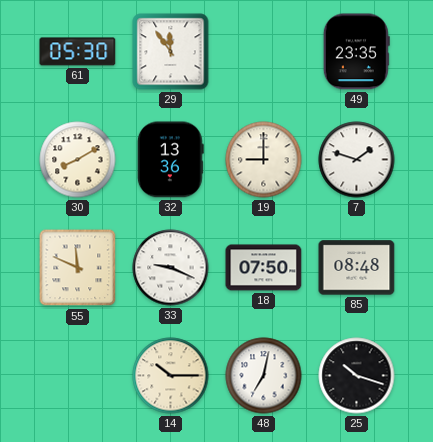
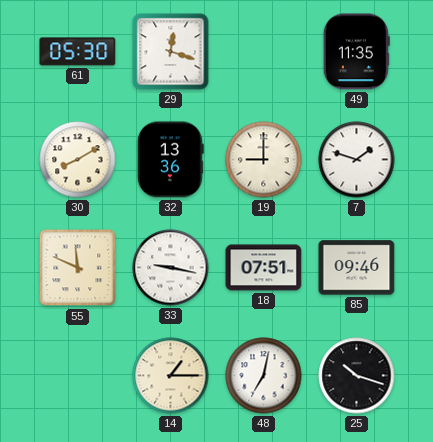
29: 11:54 -> 12:18
49: 23:35 -> 11:35
33: 9:19 -> 9:17
18: 07:50 -> 07:51
85: 08:48 -> 09:46
14: 10:15 -> 1:15
